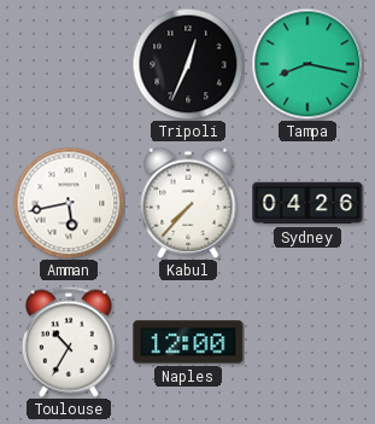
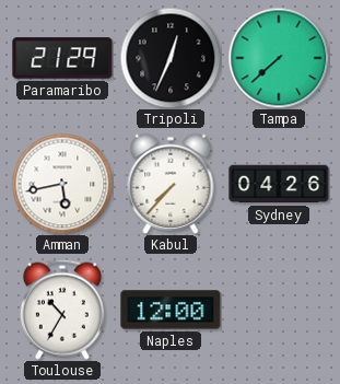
Paramaribo: none -> 21:29
Tampa: 8:17 -> 7:38
